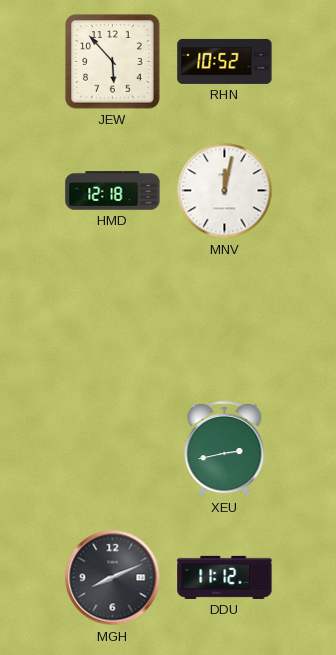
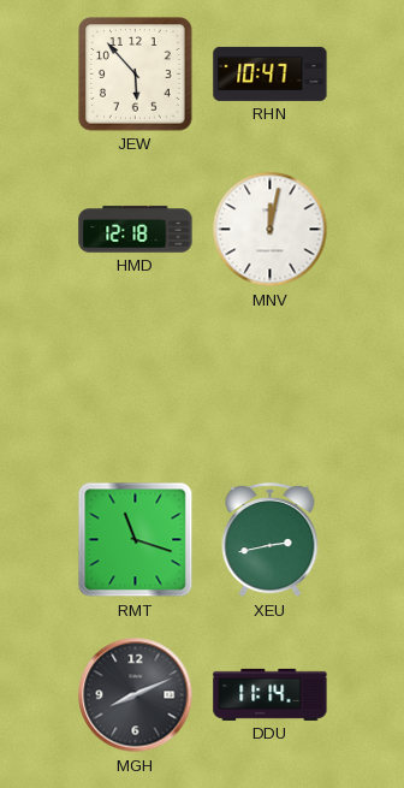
RHN: 10:52 -> 10:47
RMT: none -> 11:18
DDU: 11:12 -> 11:14
